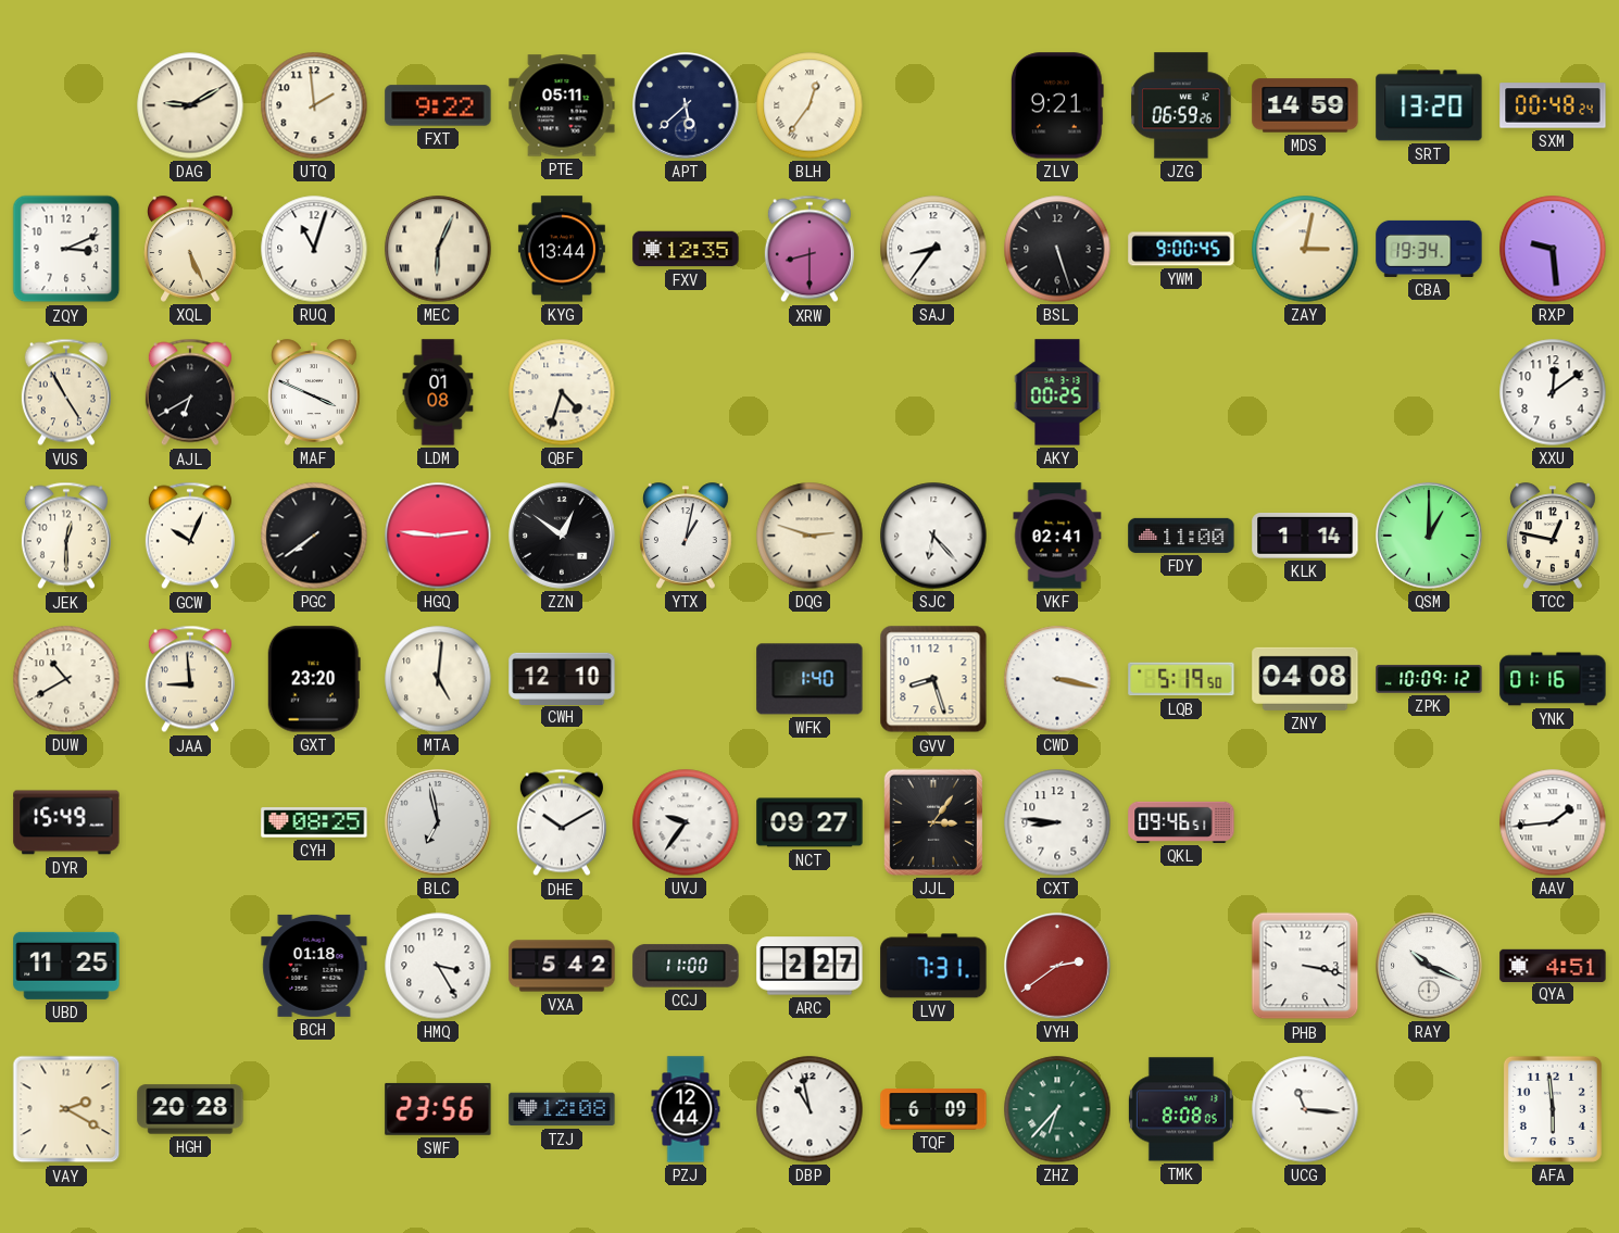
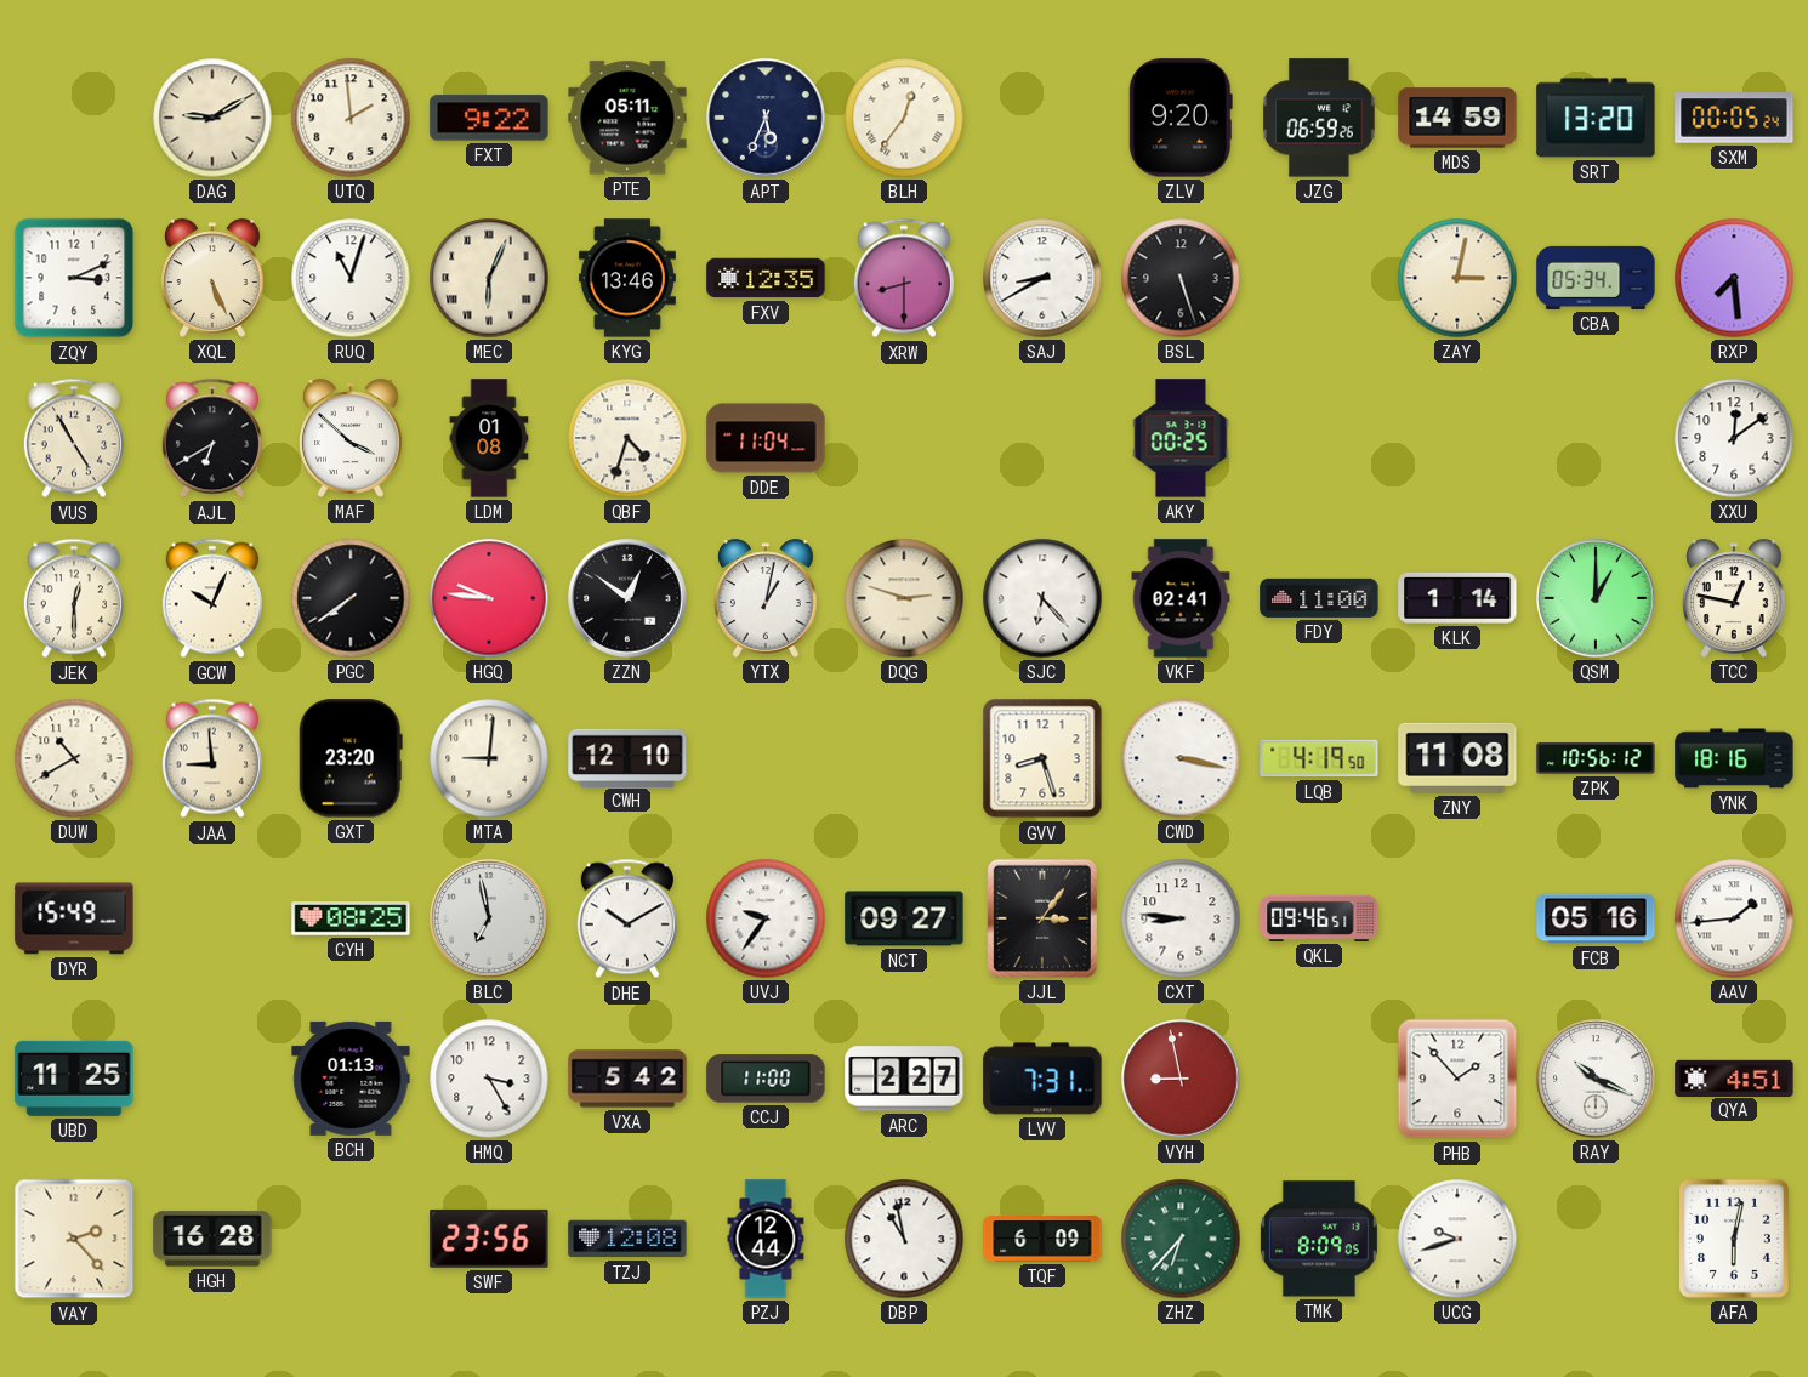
APT: 5:38 -> 5:34
ZLV: 9:21 -> 9:20
SXM: 00:48 -> 00:05
KYG: 13:44 -> 13:46
SAJ: 8:36 -> 8:40
YWM: 9:00 -> none
CBA: 19:34 -> 05:34
RXP: 9:29 -> 7:29
MAF: 3:49 -> 3:52
DDE: none -> 11:04
HGQ: 2:46 -> 9:46
MTA: 5:01 -> 9:01
WFK: 1:40 -> none
LQB: 5:19 -> 4:19
ZNY: 04:08 -> 11:08
ZPK: 10:09 -> 10:56
YNK: 01:16 -> 18:16
FCB: none -> 05:16
BCH: 01:18 -> 01:13
VYH: 2:39 -> 8:58
PHB: 3:17 -> 1:53
VAY: 2:20 -> 2:23
HGH: 20:28 -> 16:28
TMK: 8:08 -> 8:09
UCG: 11:16 -> 9:42
AFA: 5:59 -> 6:02
